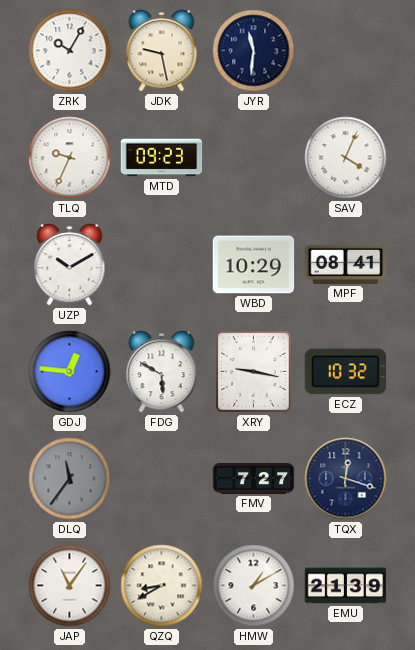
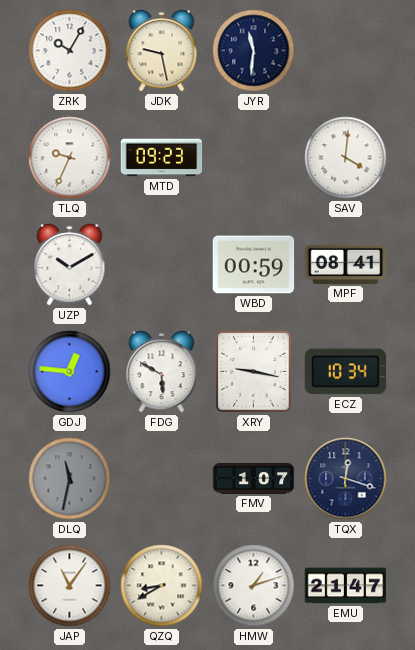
SAV: 4:04 -> 4:01
WBD: 10:29 -> 00:59
ECZ: 10:32 -> 10:34
DLQ: 11:36 -> 11:32
FMV: 7:27 -> 1:07
HMW: 1:10 -> 1:12
EMU: 21:39 -> 21:47
